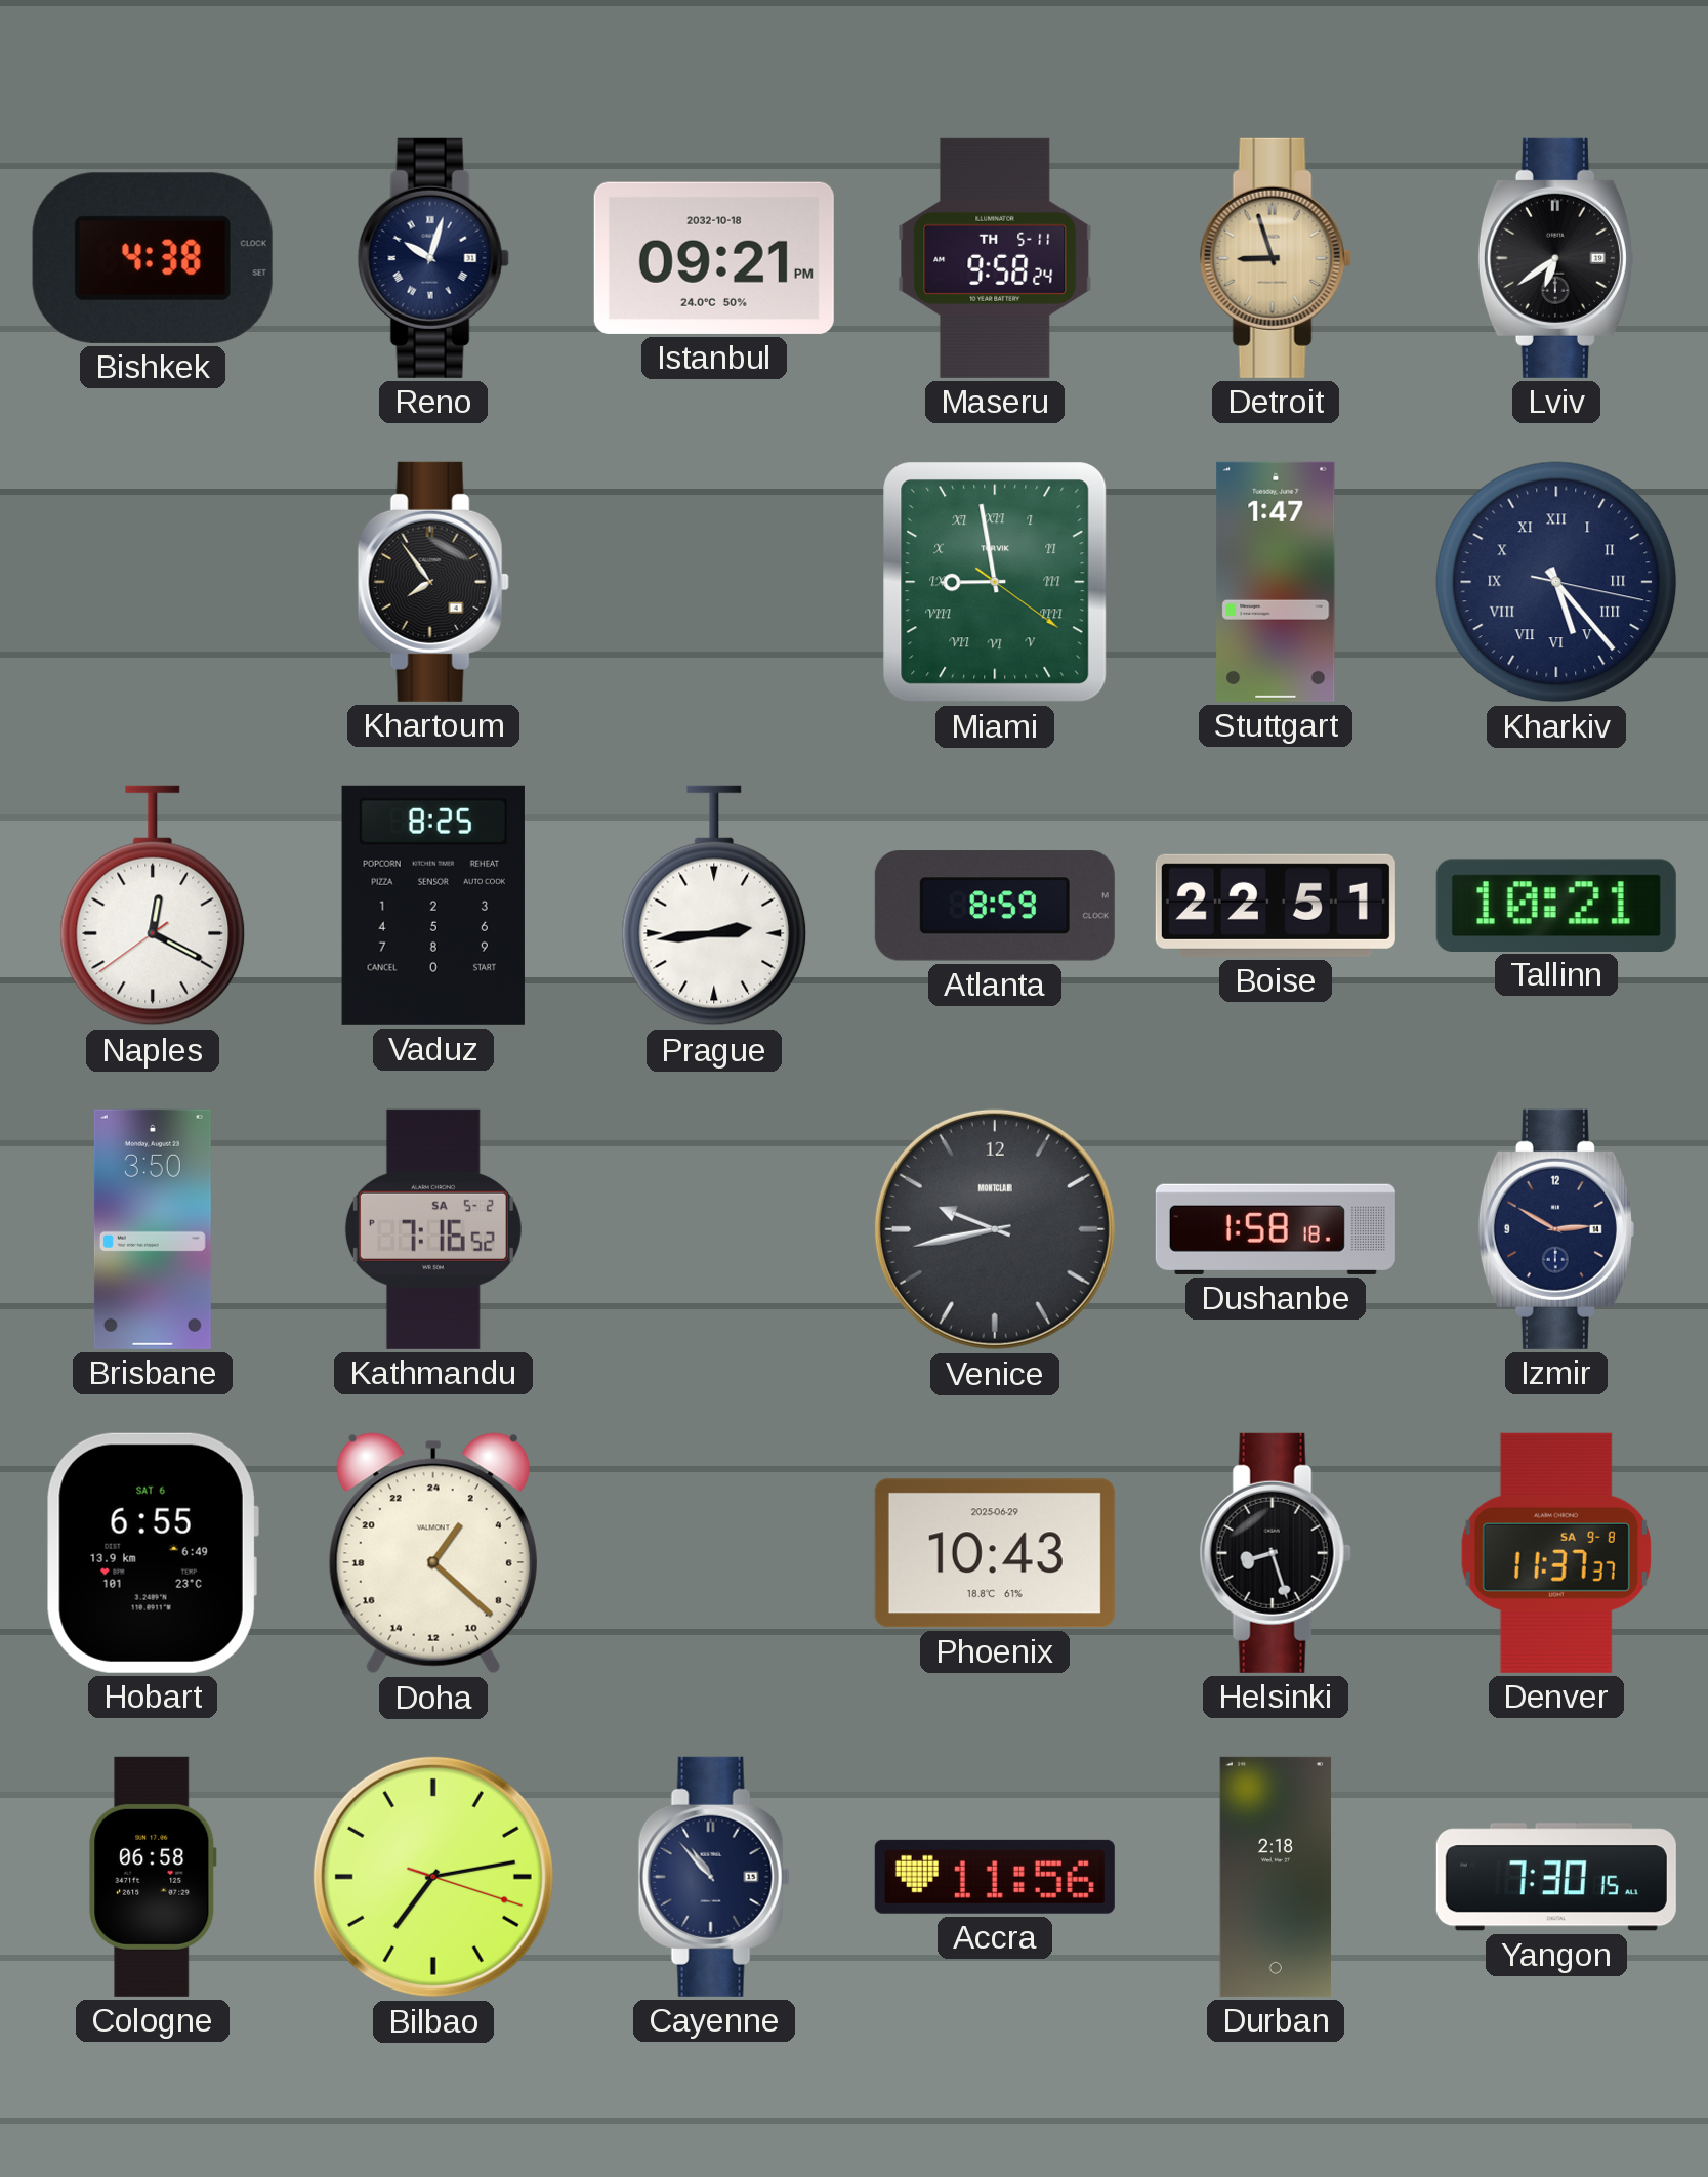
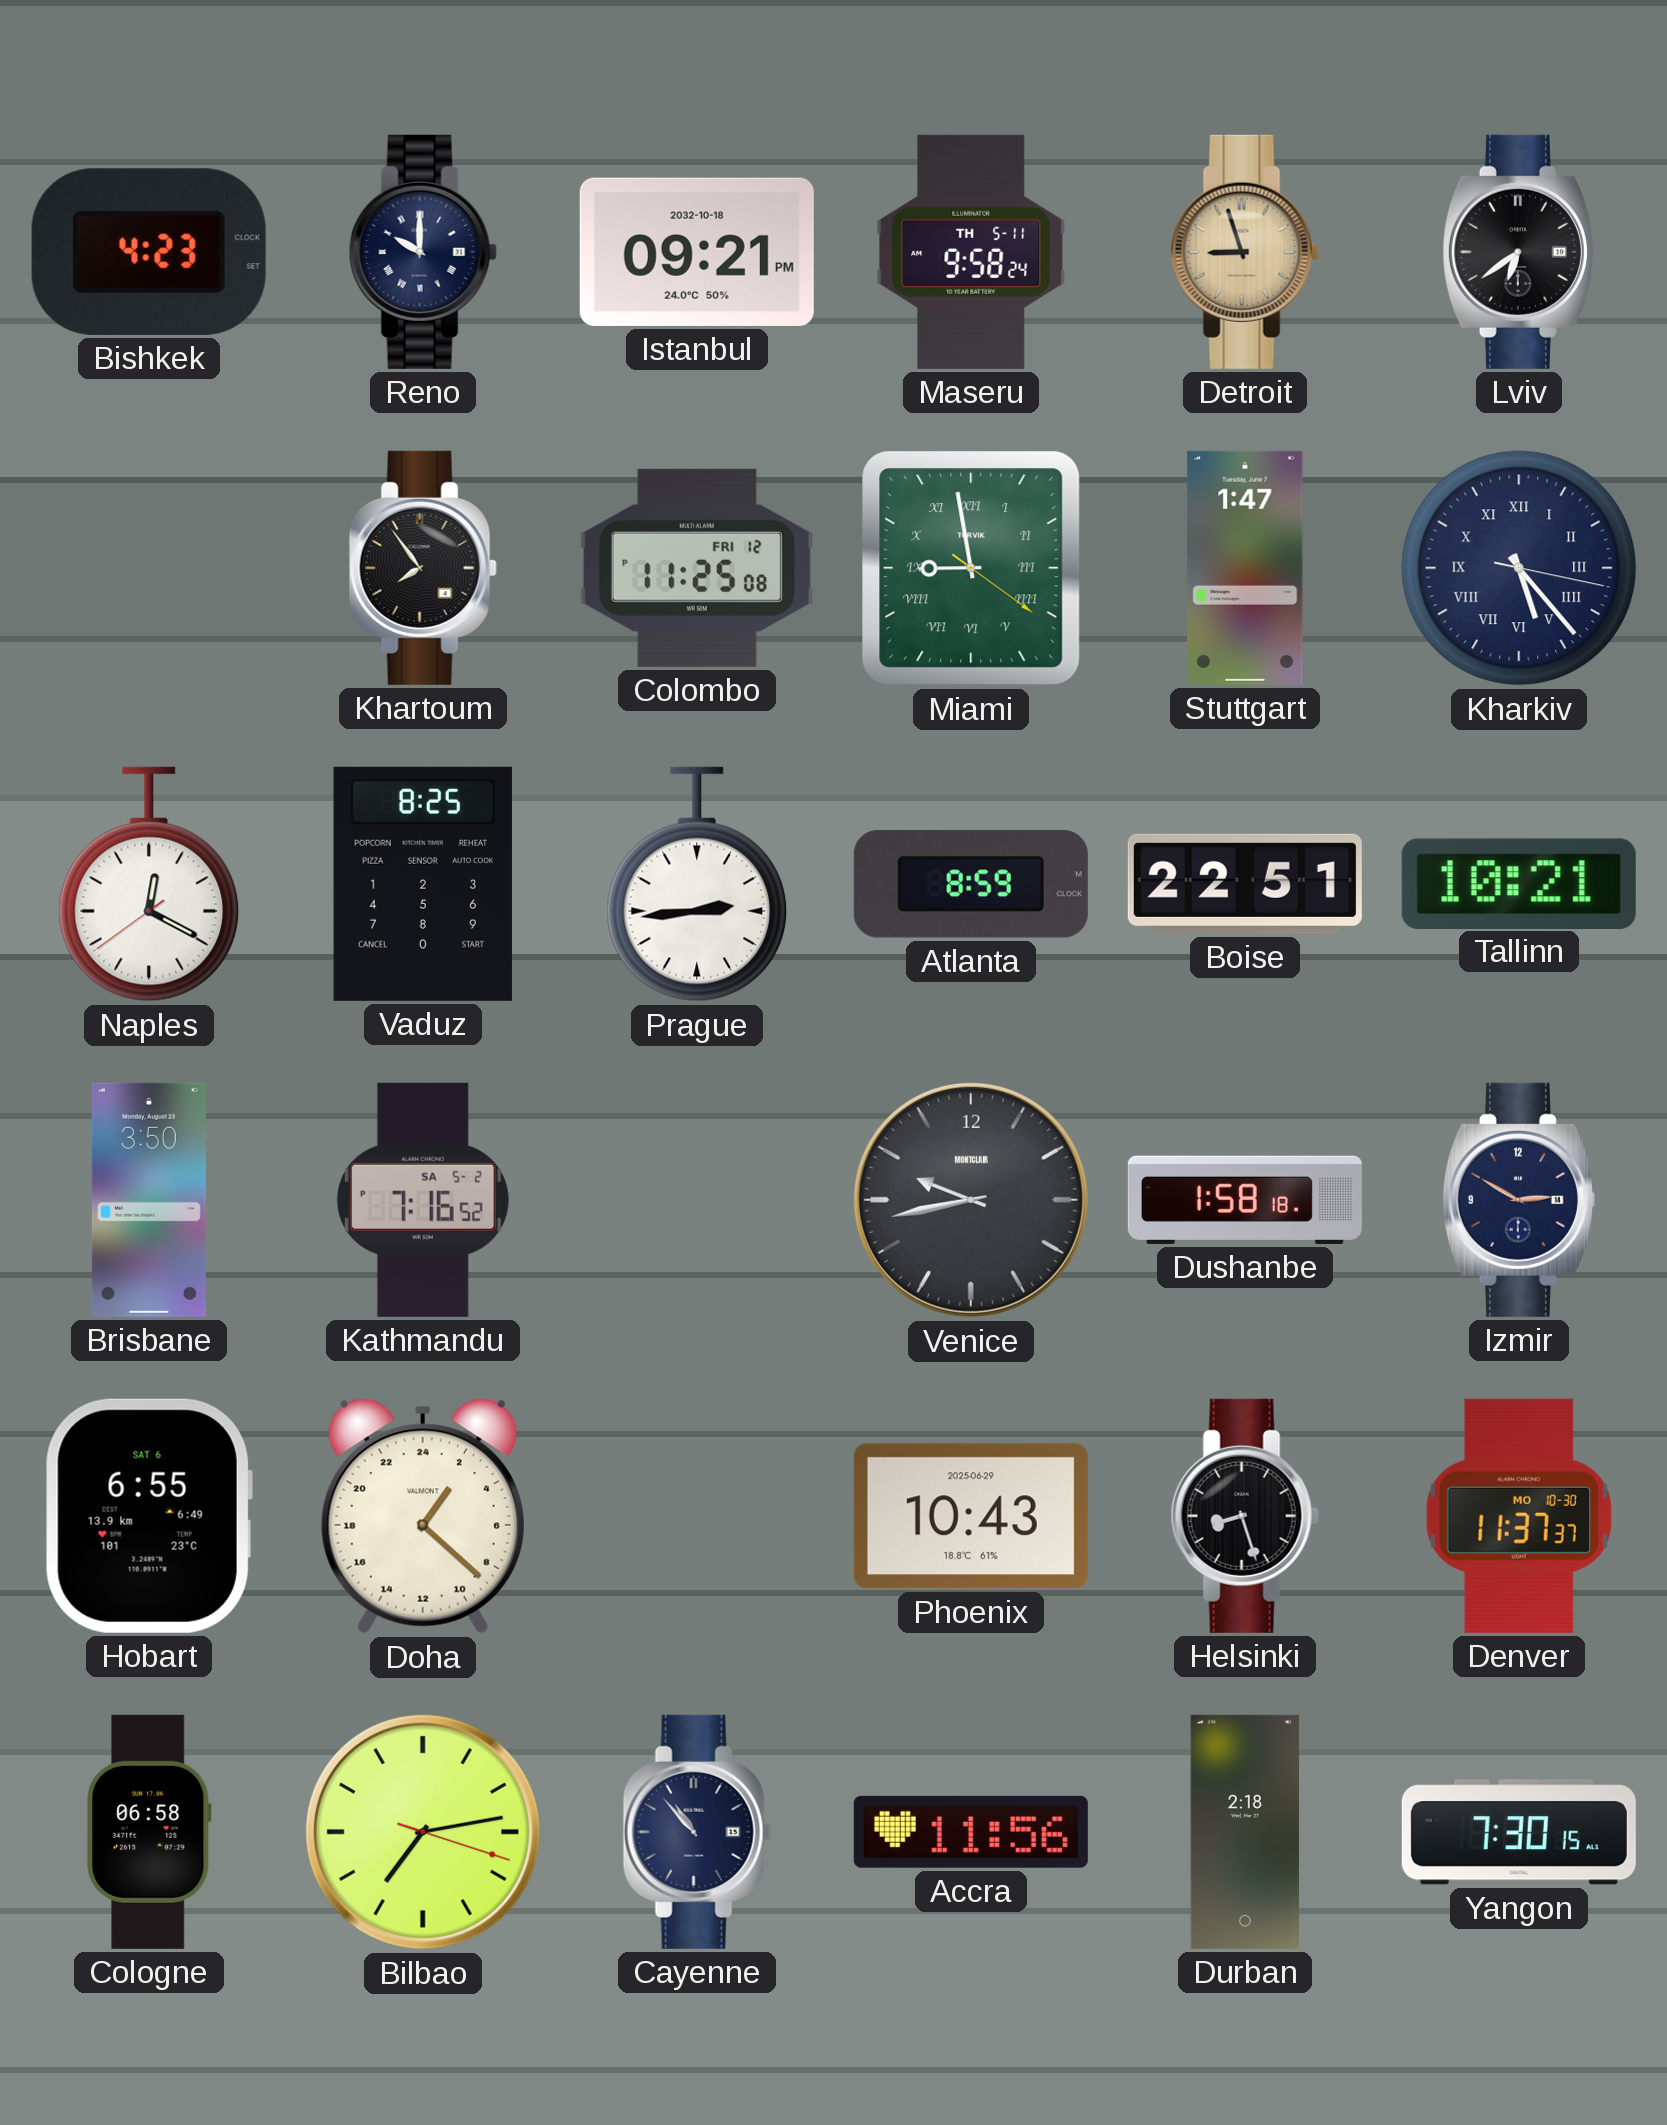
Bishkek: 4:38 -> 4:23
Reno: 10:03 -> 10:00
Colombo: none -> 11:25
Denver date: SA 9-8 -> MO 10-30
